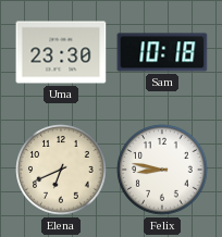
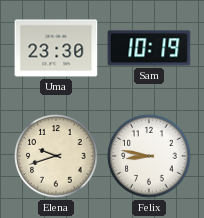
Sam: 10:18 -> 10:19
Elena: 6:41 -> 9:42
